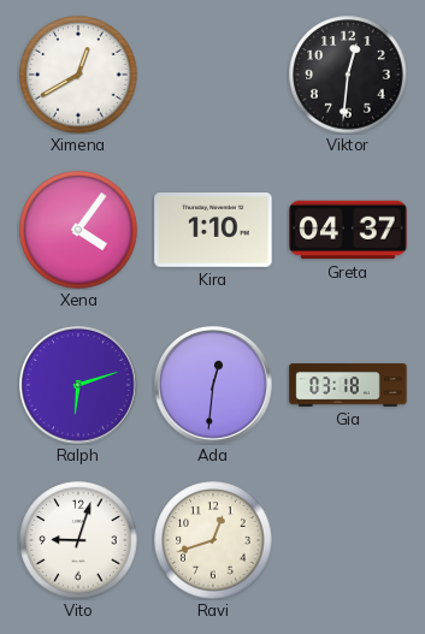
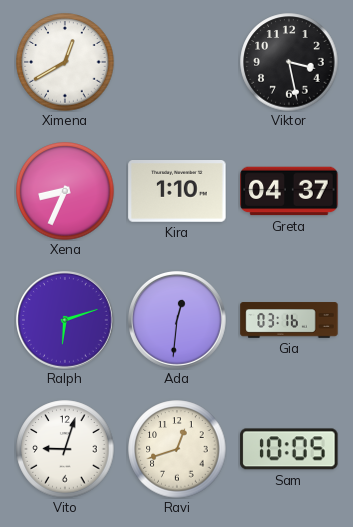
Viktor: 12:31 -> 3:28
Xena: 4:06 -> 8:34
Gia: 03:18 -> 03:16
Sam: none -> 10:05
